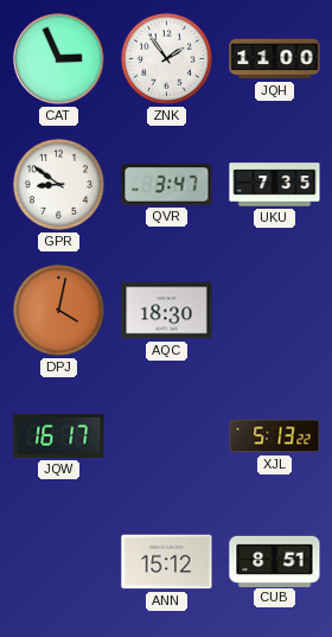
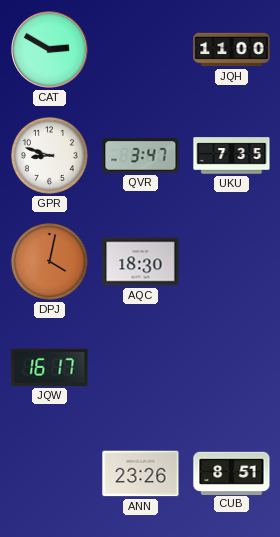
CAT: 2:56 -> 2:50
ZNK: 1:54 -> none
GPR: 8:51 -> 8:48
XJL: 5:13 -> none
ANN: 15:12 -> 23:26
